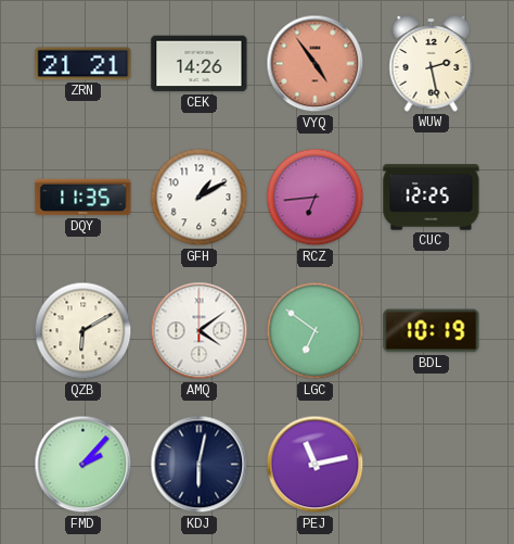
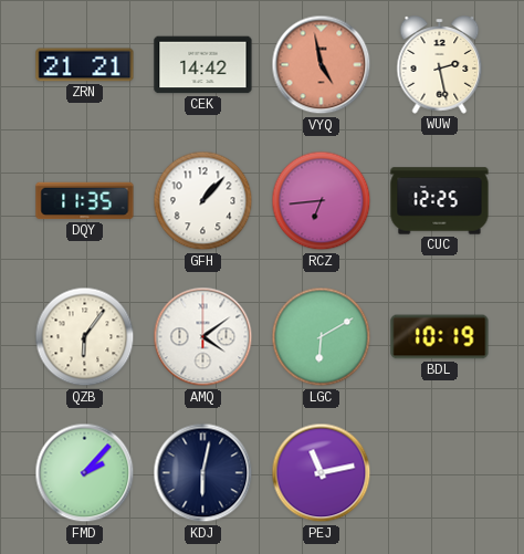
CEK: 14:26 -> 14:42
VYQ: 4:54 -> 4:58
GFH: 1:10 -> 1:07
QZB: 6:10 -> 6:06
LGC: 6:51 -> 6:10
